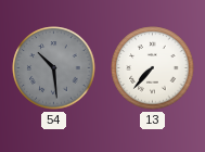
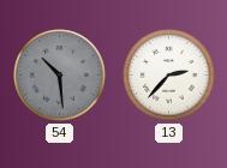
13: 7:37 -> 2:37
